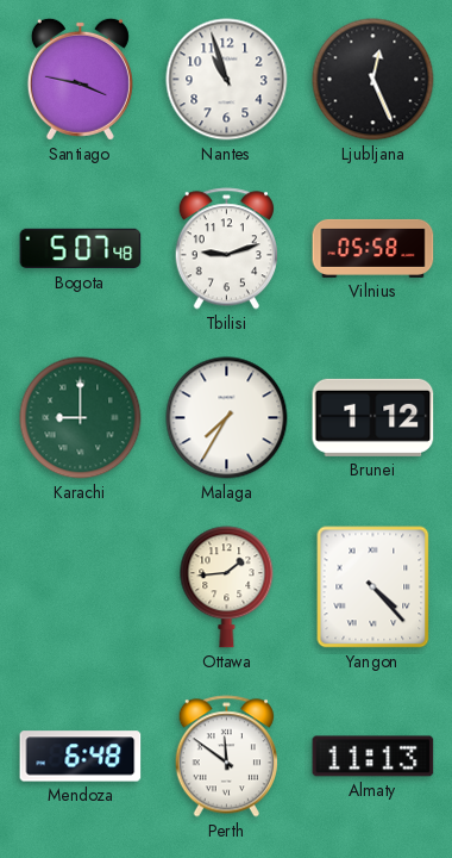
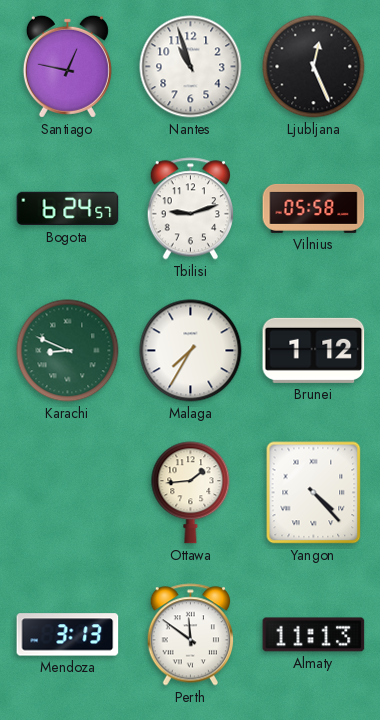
Santiago: 3:47 -> 12:47
Bogota: 5:07 -> 6:24
Karachi: 9:00 -> 8:49
Mendoza: 6:48 -> 3:13
